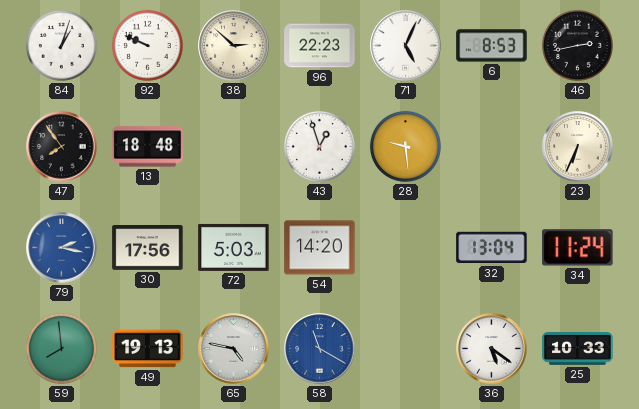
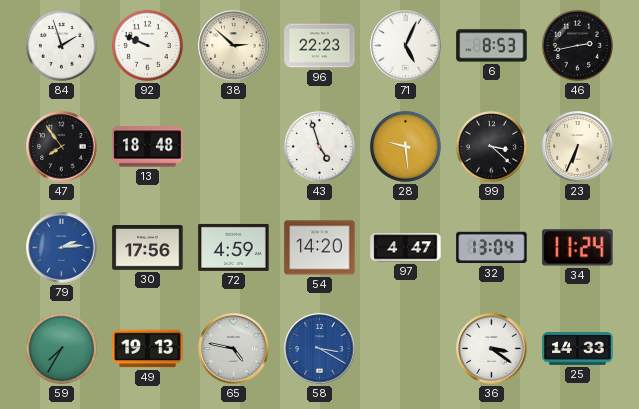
84: 1:03 -> 1:57
43: 12:57 -> 4:57
99: none -> 3:22
79: 2:17 -> 2:14
72: 5:03 -> 4:59
97: none -> 4:47
59: 7:59 -> 7:35
58: 11:20 -> 3:20
36: 5:21 -> 3:21
25: 10:33 -> 14:33
